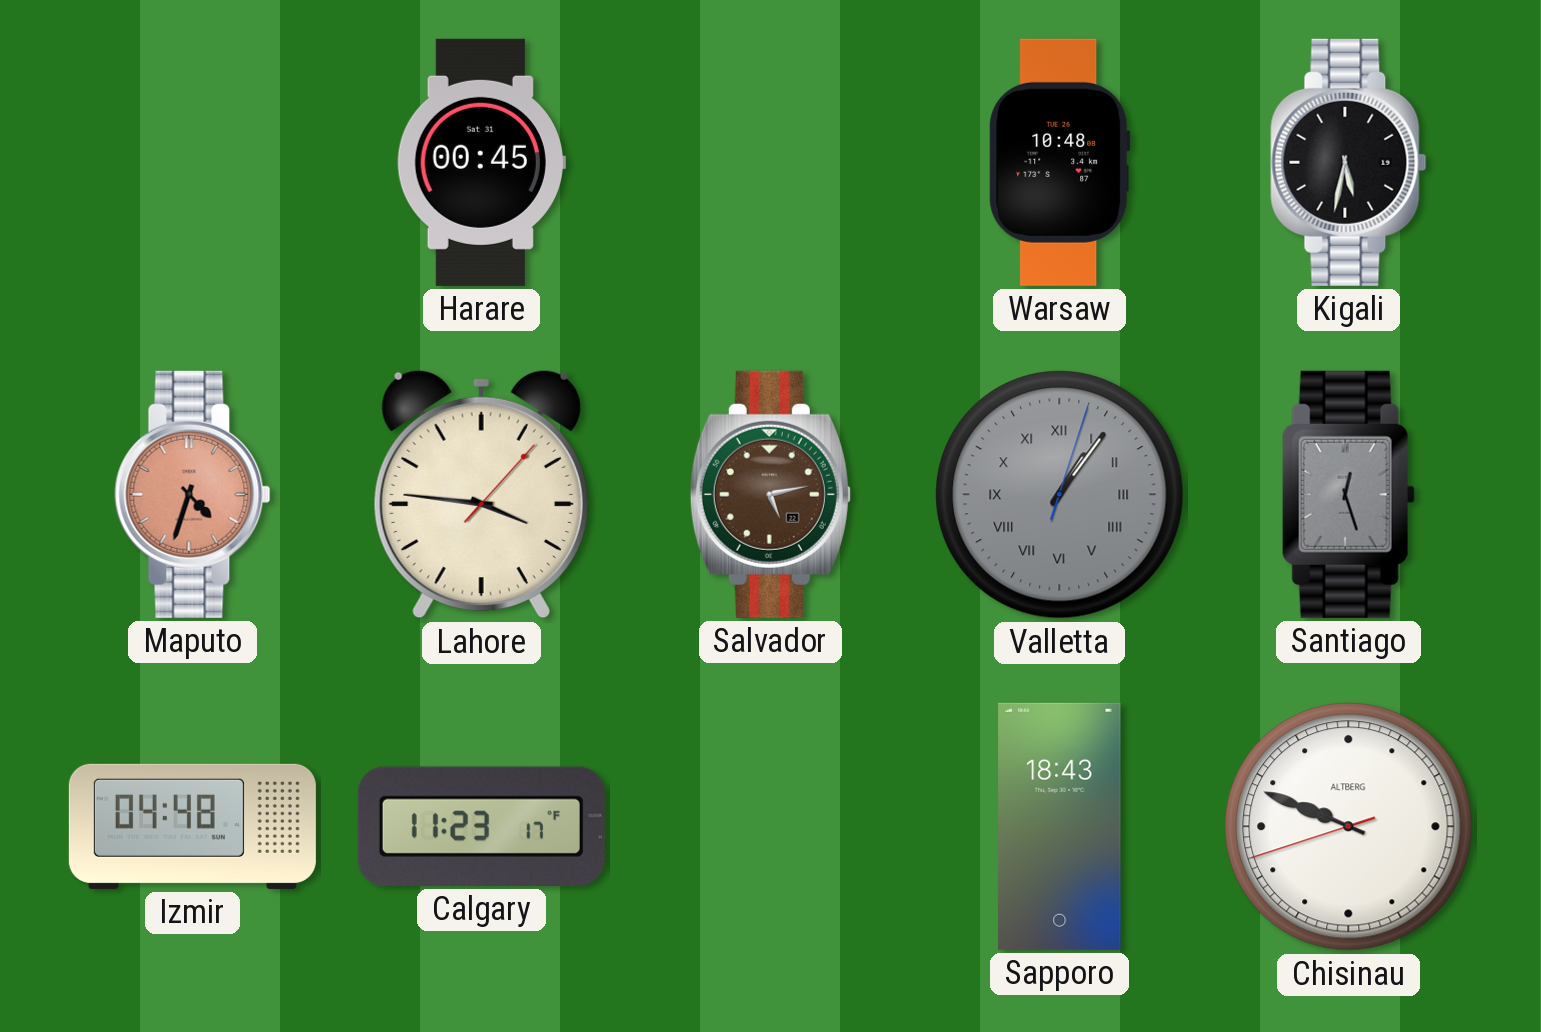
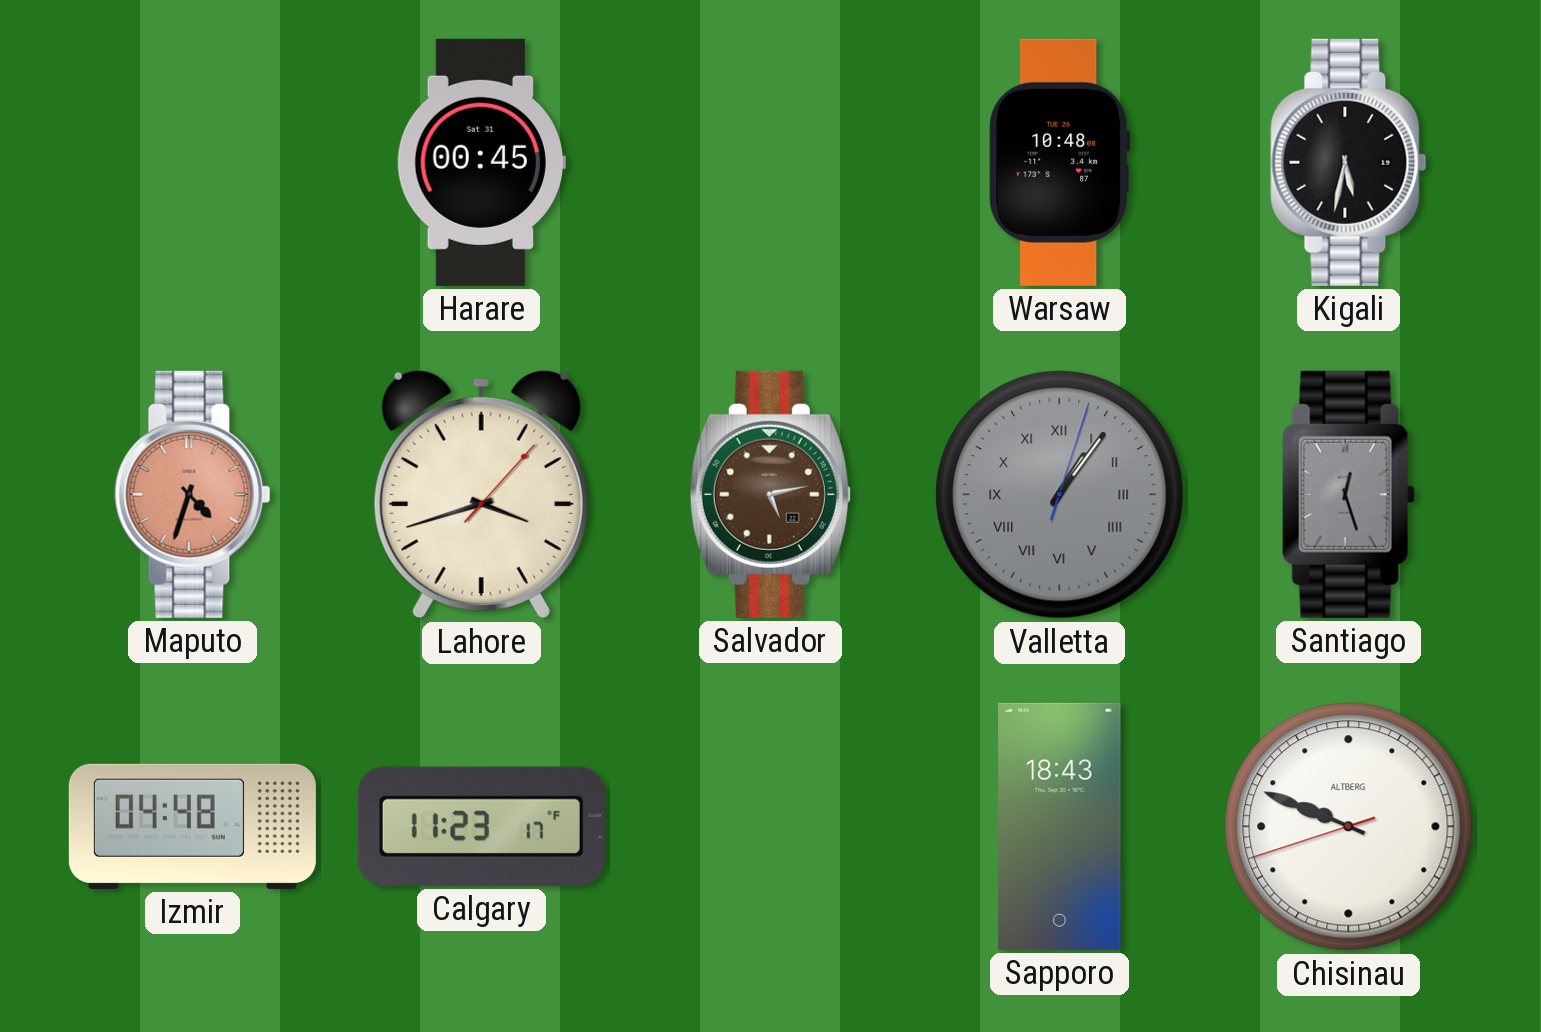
Lahore: 3:46 -> 3:42
